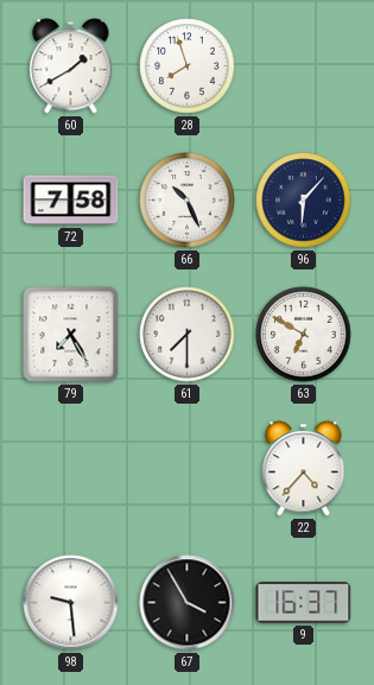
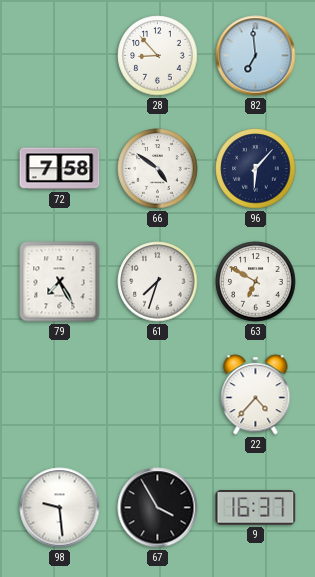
60: 1:40 -> none
28: 7:57 -> 8:53
82: none -> 6:59
66: 10:26 -> 4:51
61: 7:30 -> 7:33
